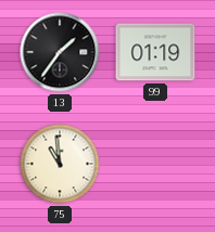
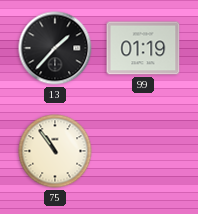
13: 1:36 -> 1:37
75: 10:59 -> 10:54
